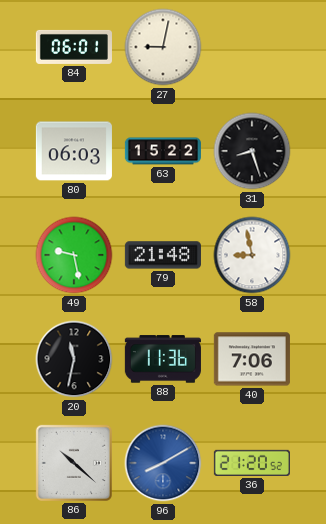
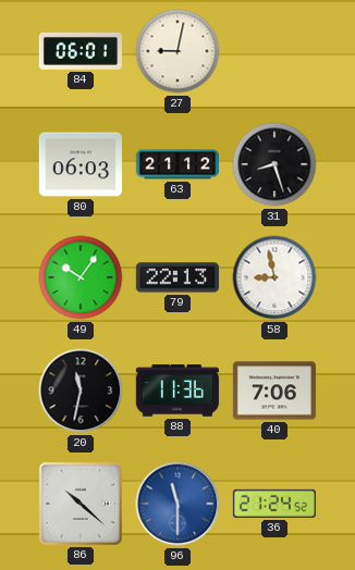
63: 15:22 -> 21:12
49: 9:28 -> 10:06
79: 21:48 -> 22:13
96: 8:10 -> 11:30
36: 21:20 -> 21:24
